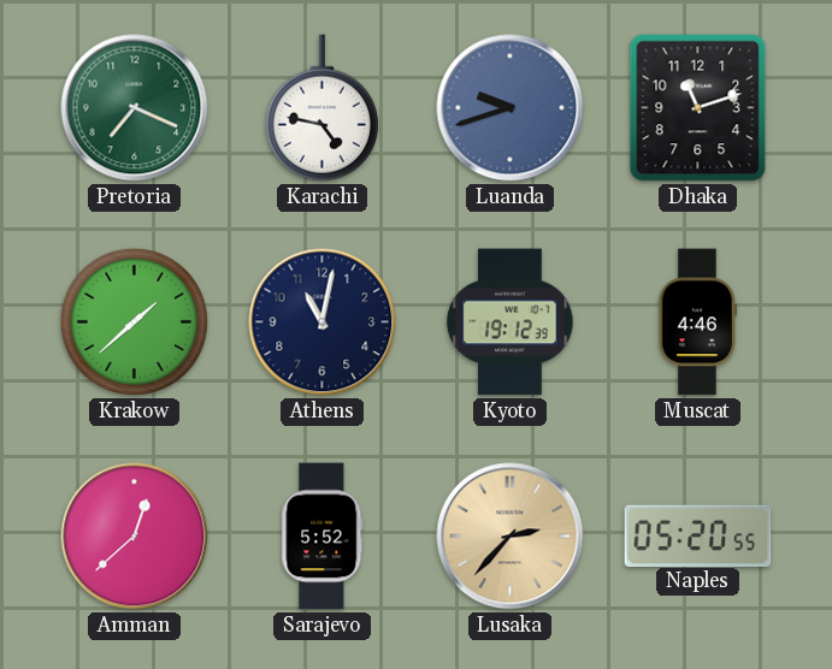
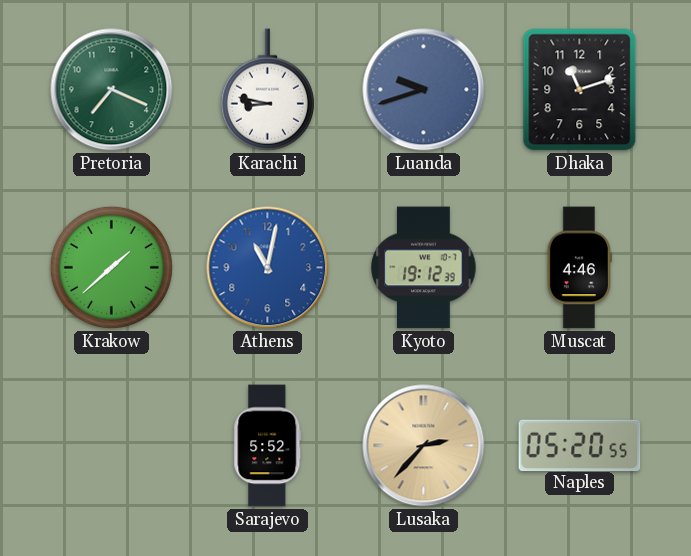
Karachi: 4:47 -> 8:47
Athens dial: navy -> blue
Amman: 12:38 -> none
